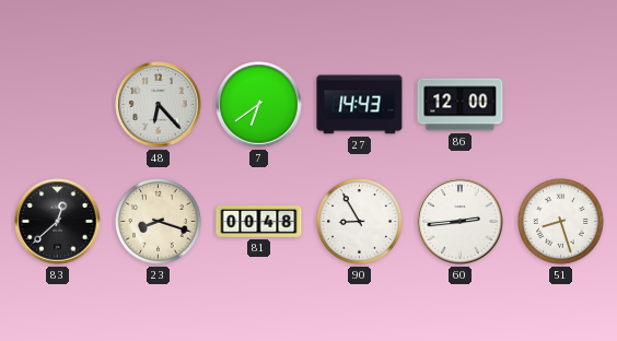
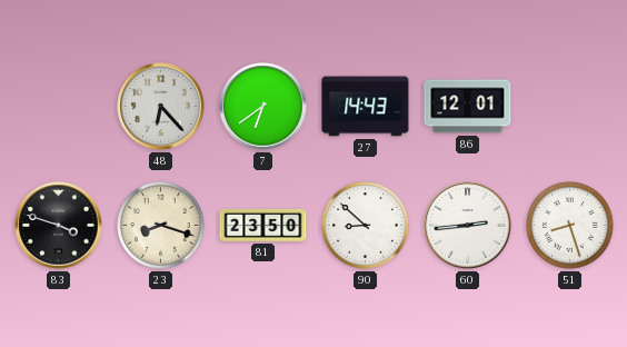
86: 12:00 -> 12:01
83: 12:38 -> 3:48
81: 00:48 -> 23:50
90: 8:55 -> 8:52
